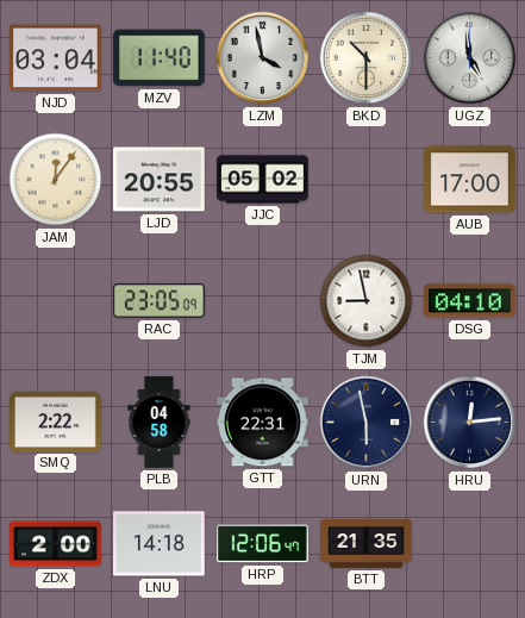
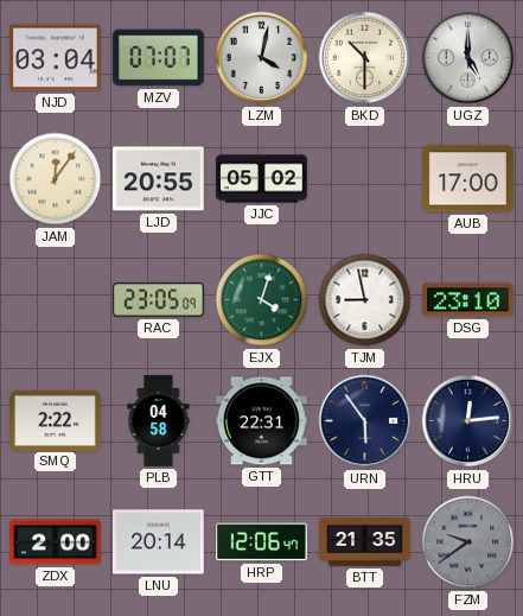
MZV: 11:40 -> 07:07
LZM: 3:58 -> 4:02
UGZ: 4:59 -> 5:00
EJX: none -> 4:03
DSG: 04:10 -> 23:10
URN: 5:58 -> 5:54
LNU: 14:18 -> 20:14
FZM: none -> 9:39
